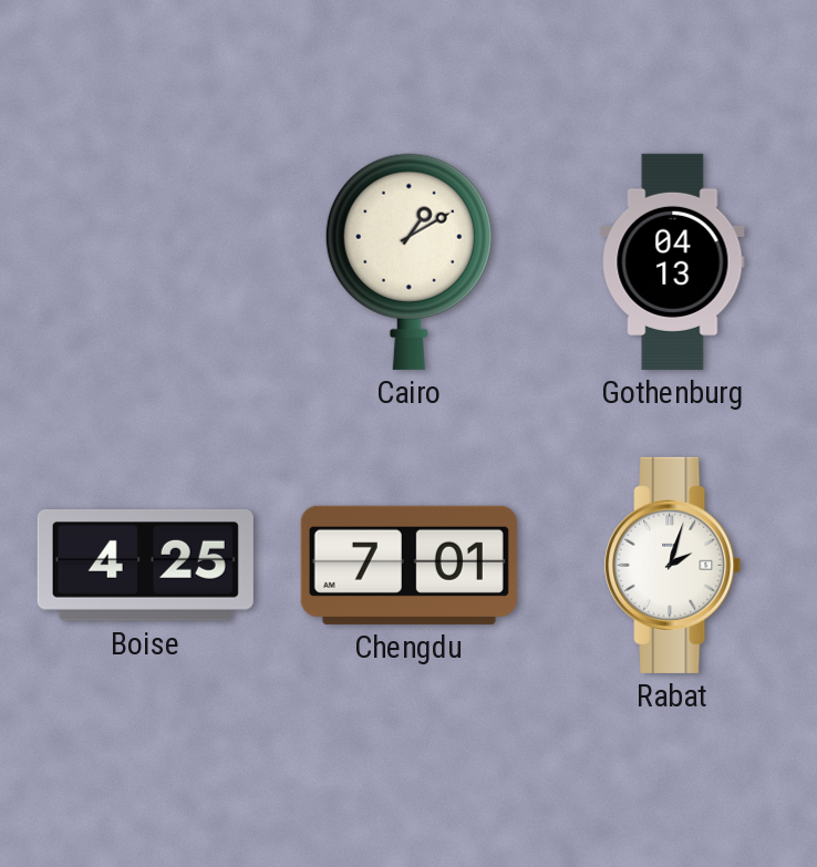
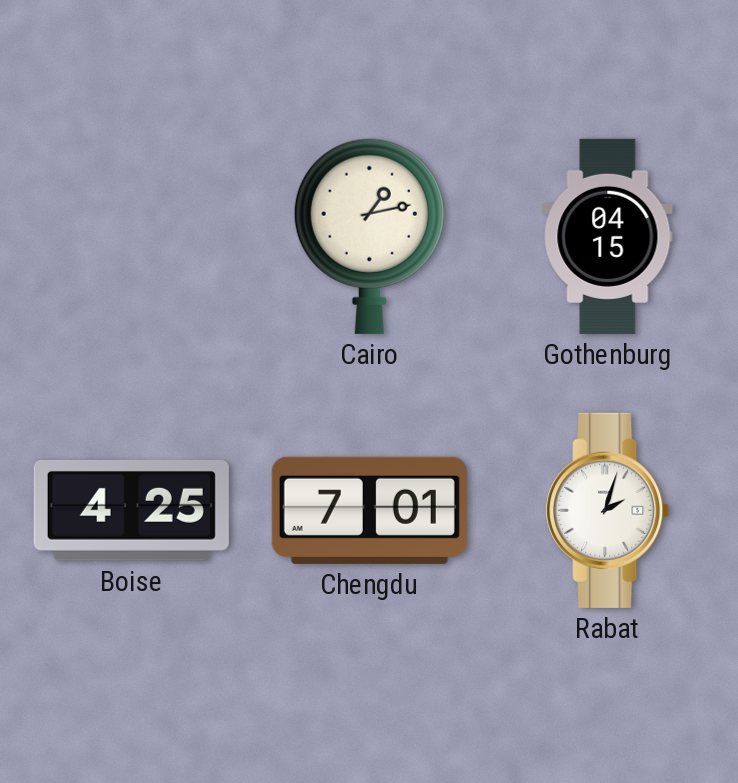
Cairo: 1:10 -> 1:13
Gothenburg: 04:13 -> 04:15
